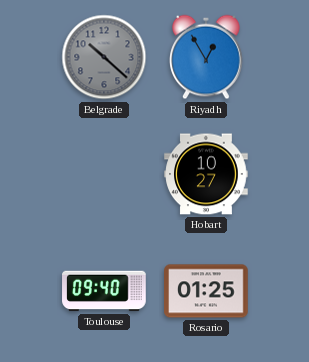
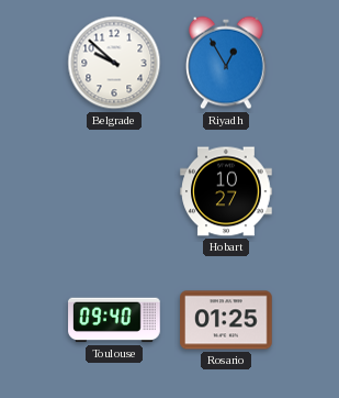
Belgrade: 10:22 -> 9:52
Belgrade dial: grey -> white
